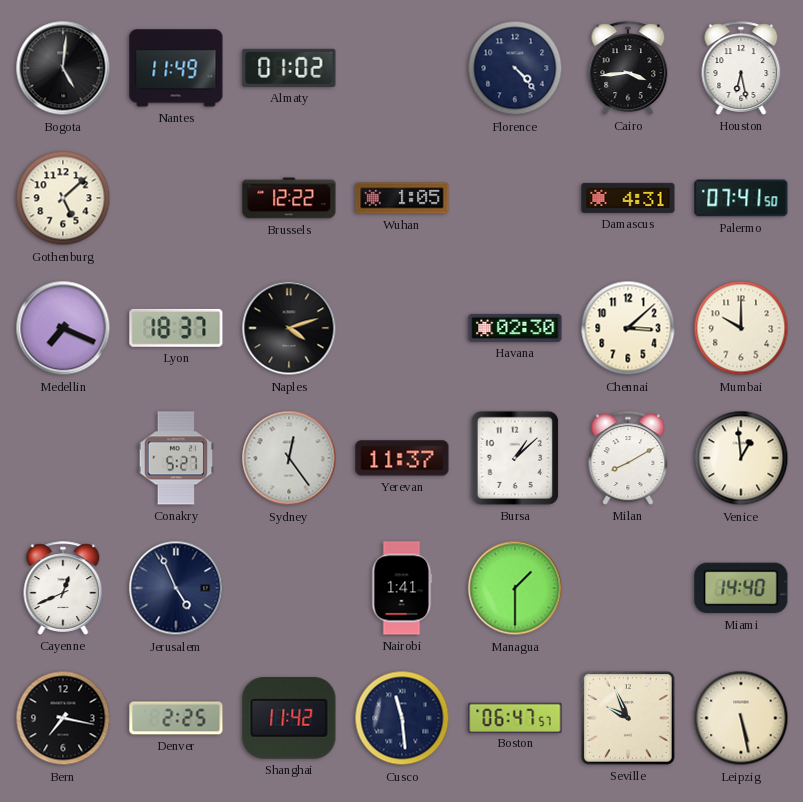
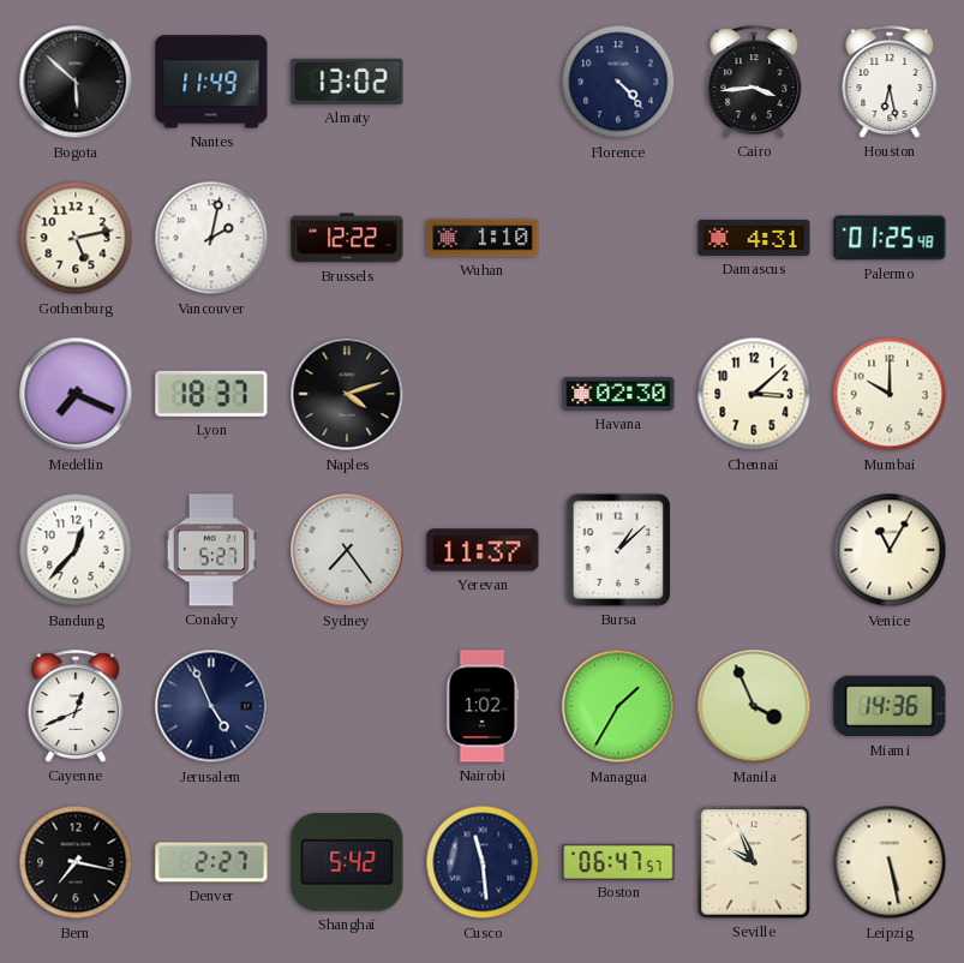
Bogota: 5:01 -> 5:52
Almaty: 01:02 -> 13:02
Gothenburg: 5:08 -> 5:13
Vancouver: none -> 2:02
Wuhan: 1:05 -> 1:10
Palermo: 07:41 -> 01:25
Bandung: none -> 12:37
Sydney: 12:24 -> 7:24
Milan: 8:10 -> none
Venice: 12:59 -> 11:05
Nairobi: 1:41 -> 1:02
Managua: 1:30 -> 1:35
Manila: none -> 3:56
Miami: 14:40 -> 14:36
Denver: 2:25 -> 2:27
Shanghai: 11:42 -> 5:42
